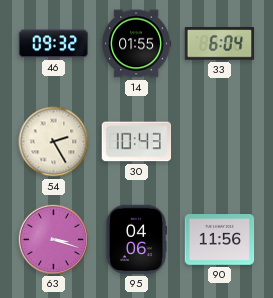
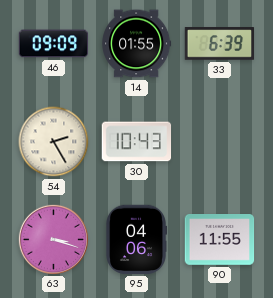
46: 09:32 -> 09:09
33: 6:04 -> 6:39
90: 11:56 -> 11:55
